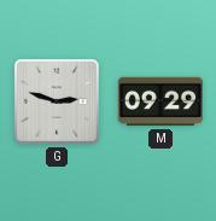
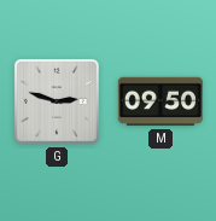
M: 09:29 -> 09:50
